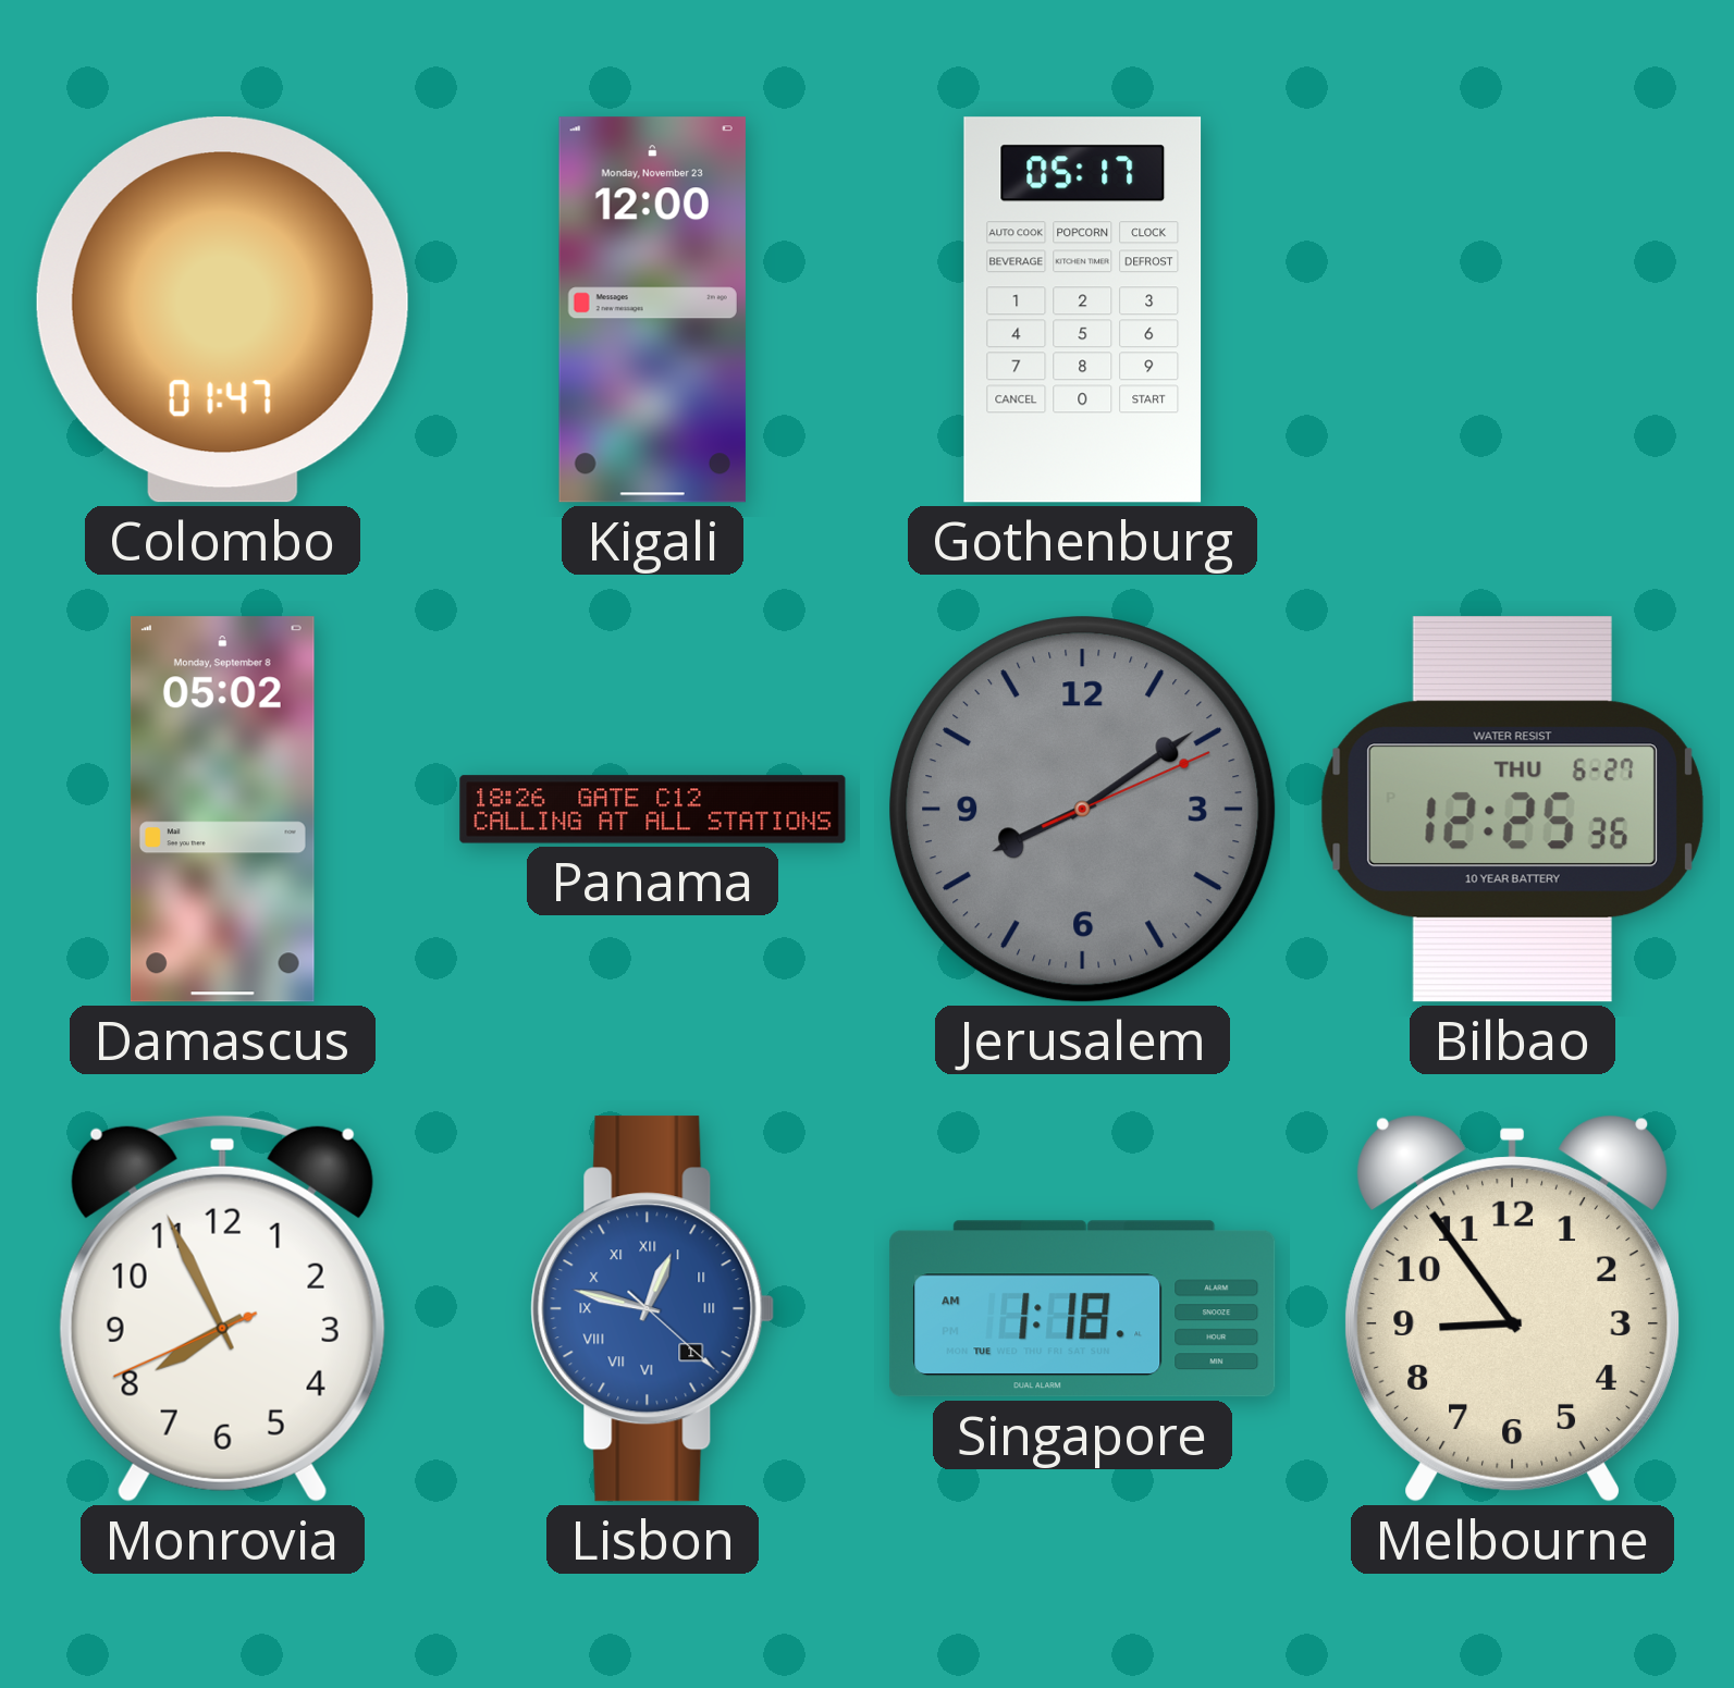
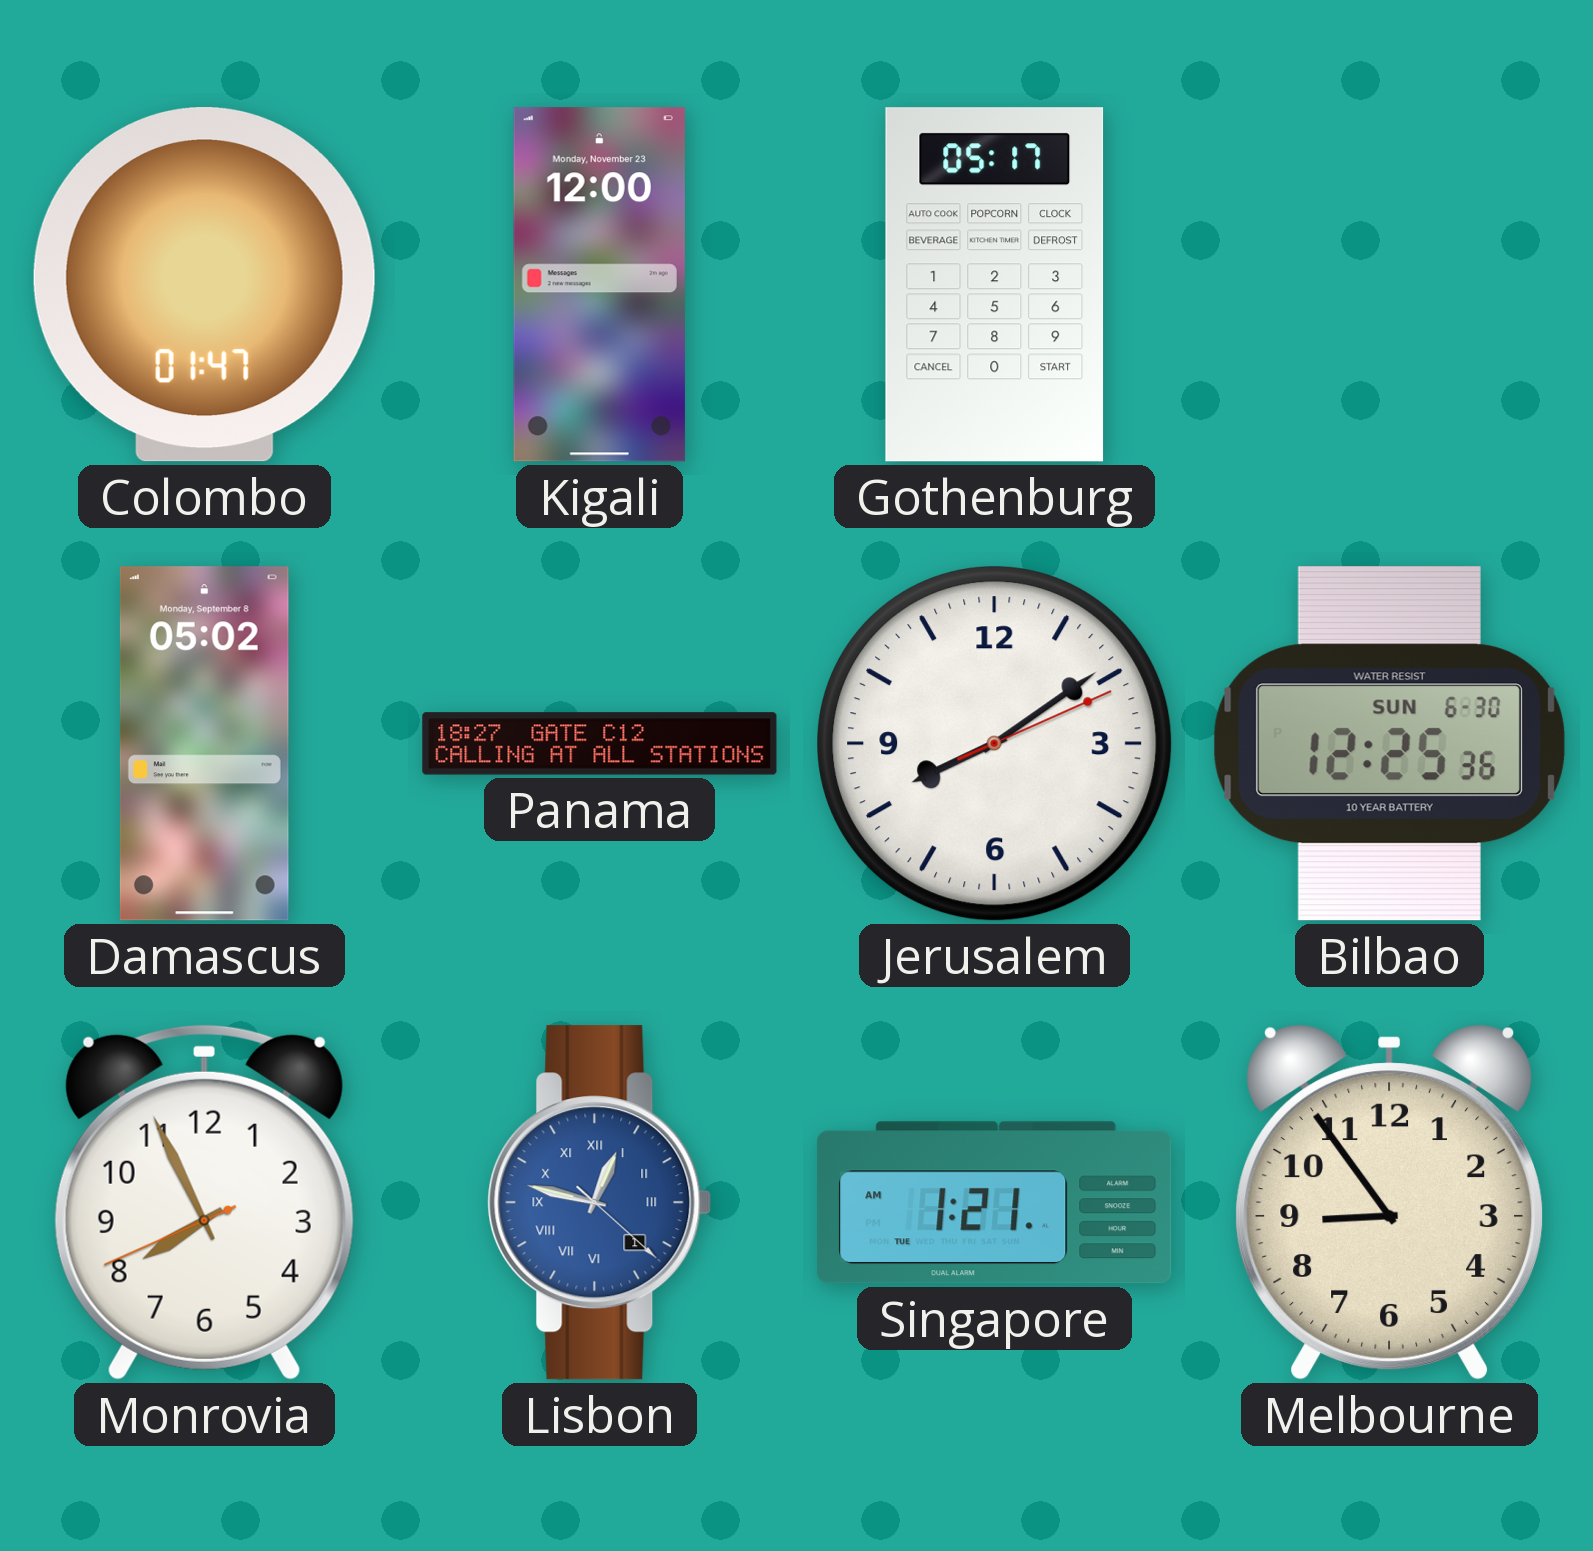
Panama: 18:26 -> 18:27
Jerusalem dial: grey -> white
Bilbao date: THU 6-27 -> SUN 6-30
Singapore: 1:18 -> 1:21
